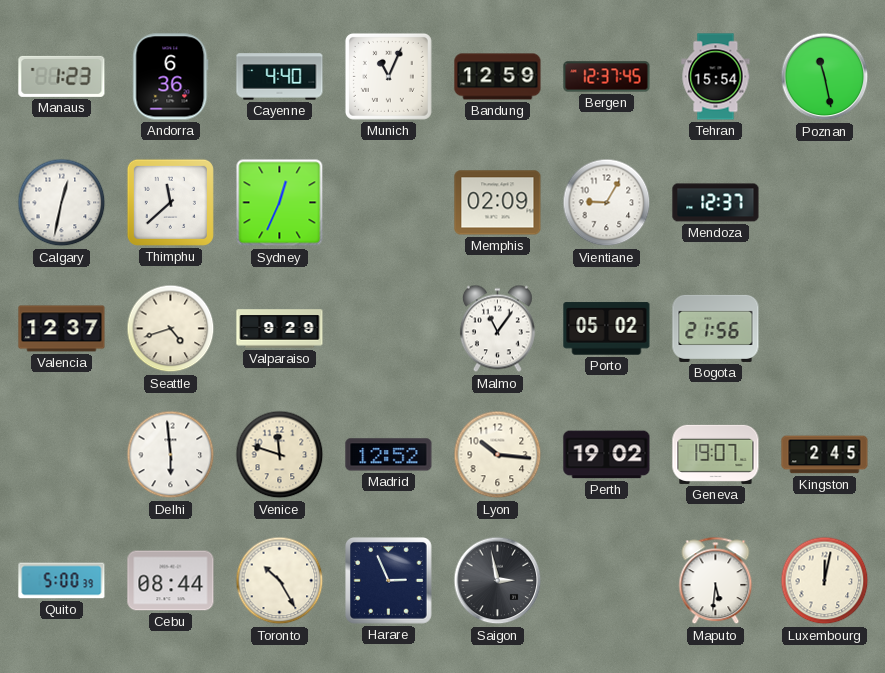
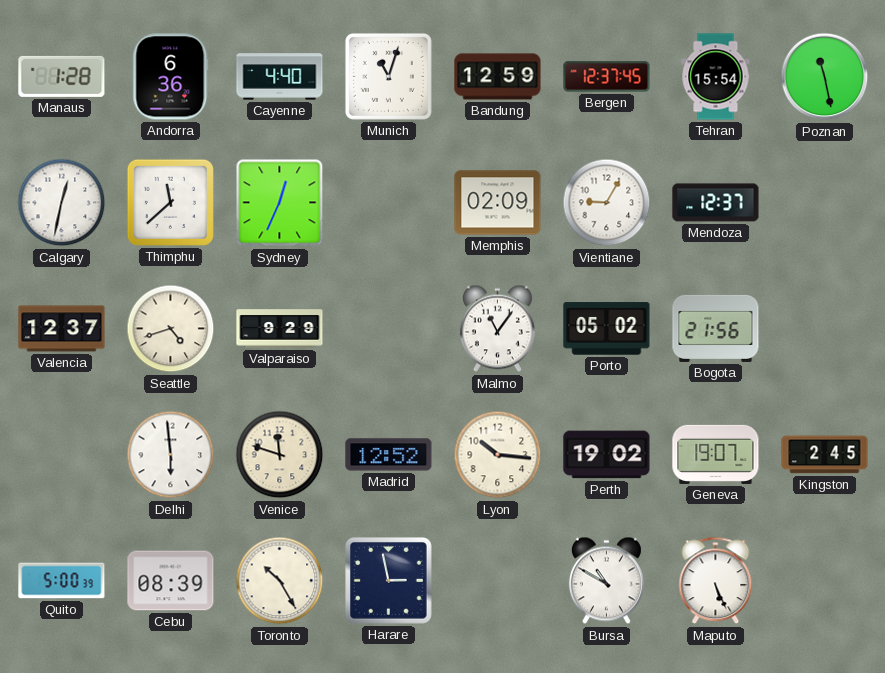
Manaus: 1:23 -> 1:28
Munich: 11:04 -> 11:03
Cebu: 08:44 -> 08:39
Harare: 2:56 -> 2:58
Saigon: 2:58 -> none
Bursa: none -> 10:50
Maputo: 5:31 -> 5:26
Luxembourg: 12:02 -> none
